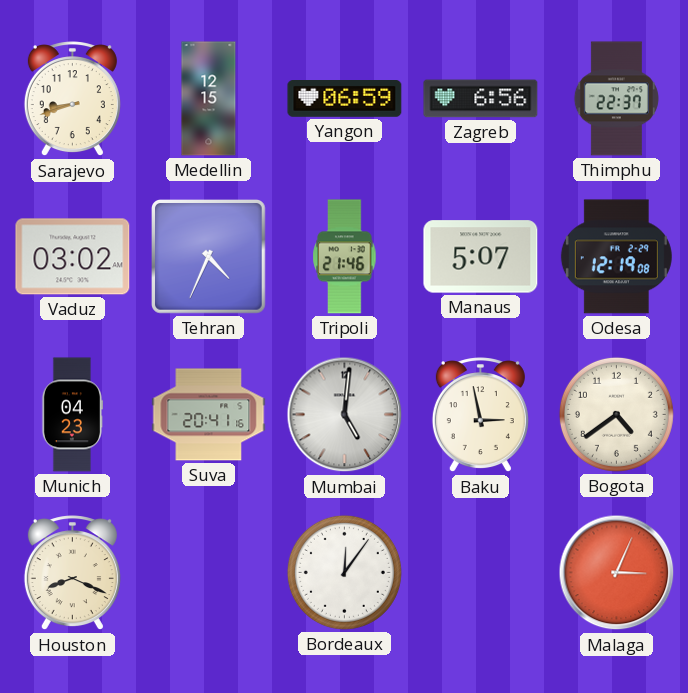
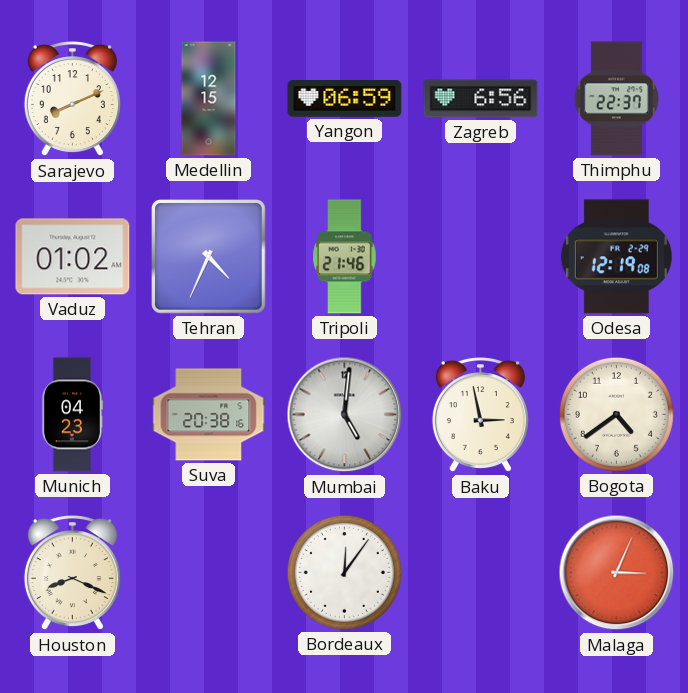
Sarajevo: 8:42 -> 8:11
Vaduz: 03:02 -> 01:02
Manaus: 5:07 -> none
Suva: 20:41 -> 20:38
